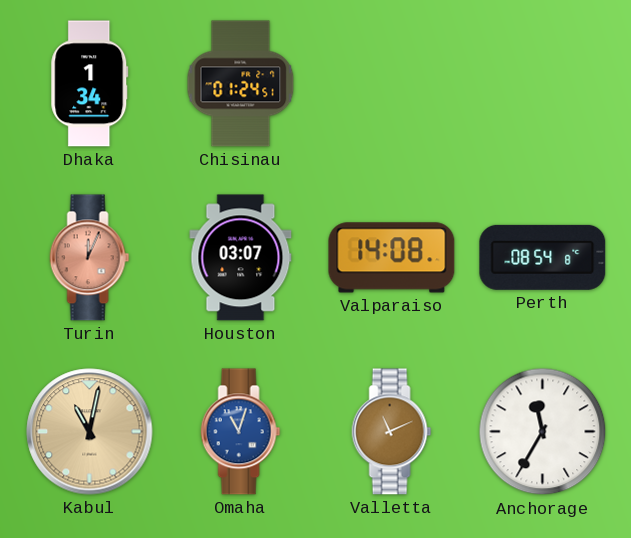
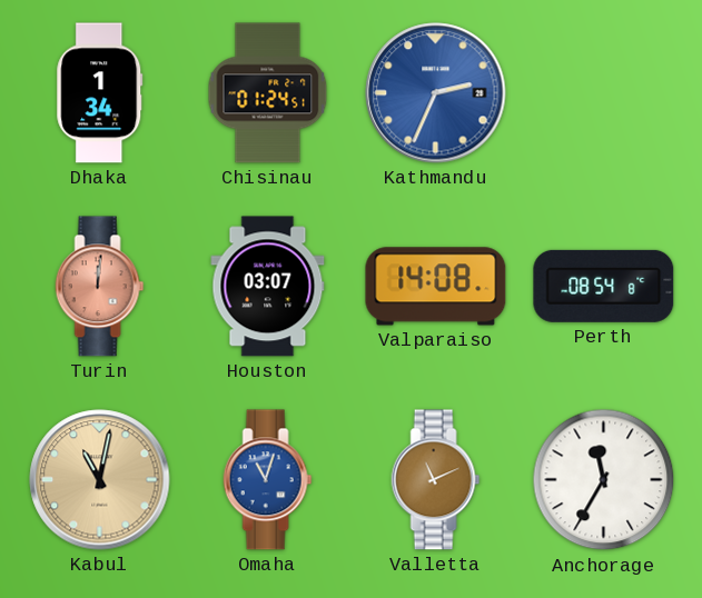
Kathmandu: none -> 2:34
Turin: 12:04 -> 12:01
